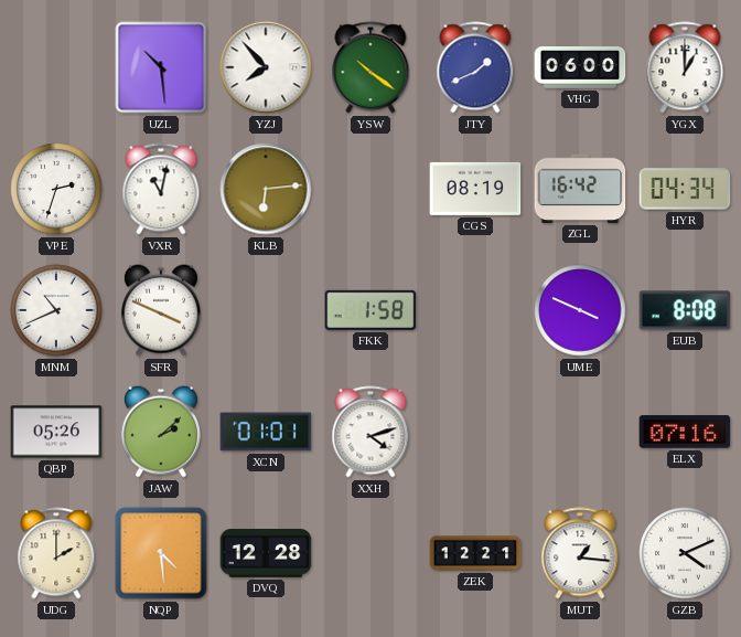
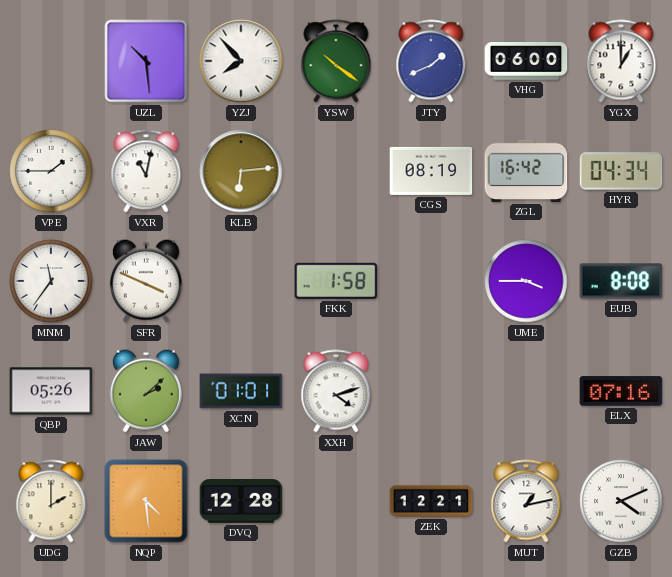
VPE: 2:33 -> 1:45
MNM: 10:41 -> 11:36
UME: 3:49 -> 3:45
MUT: 1:16 -> 1:13
